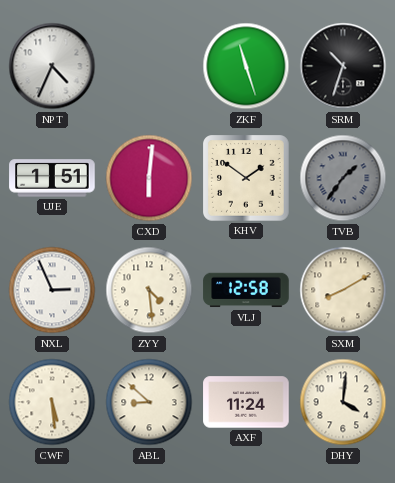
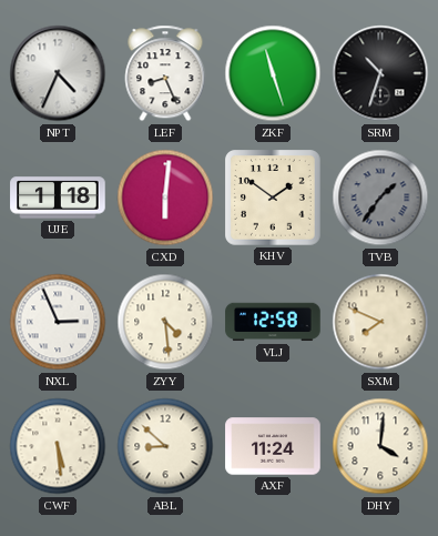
LEF: none -> 8:26
UJE: 1:51 -> 1:18
SXM: 8:10 -> 7:49
